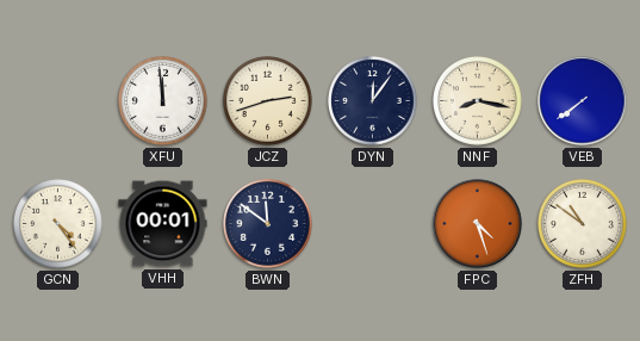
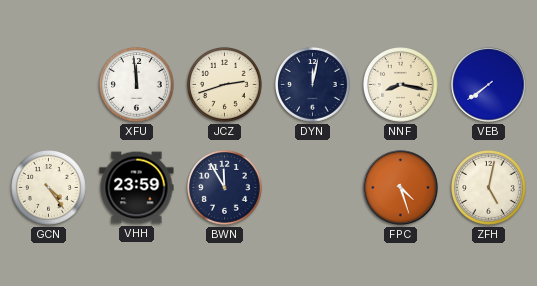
DYN: 12:06 -> 12:02
VHH: 00:01 -> 23:59
BWN: 11:51 -> 11:55
ZFH: 10:51 -> 5:02
